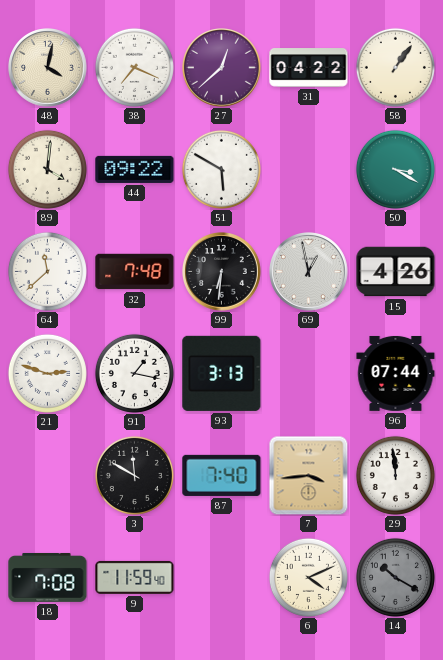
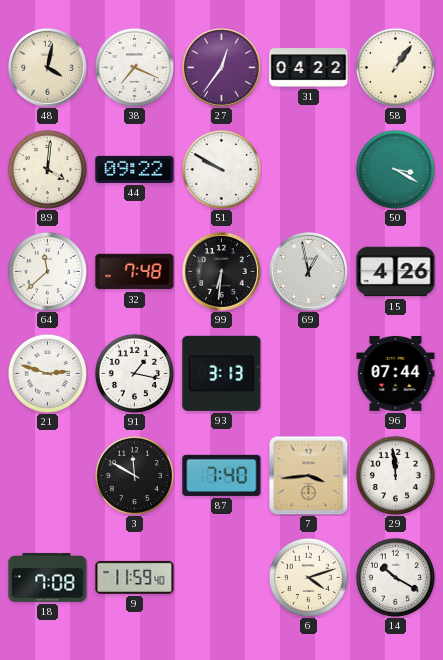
27: 12:38 -> 12:36
51: 5:50 -> 9:50
6: 4:11 -> 4:12
14 dial: grey -> white
